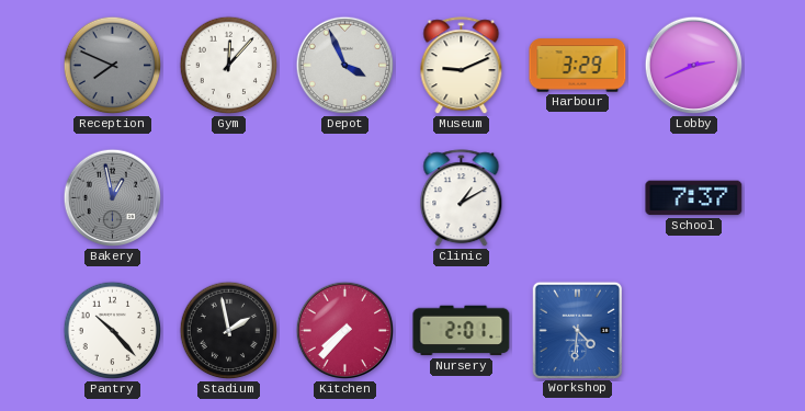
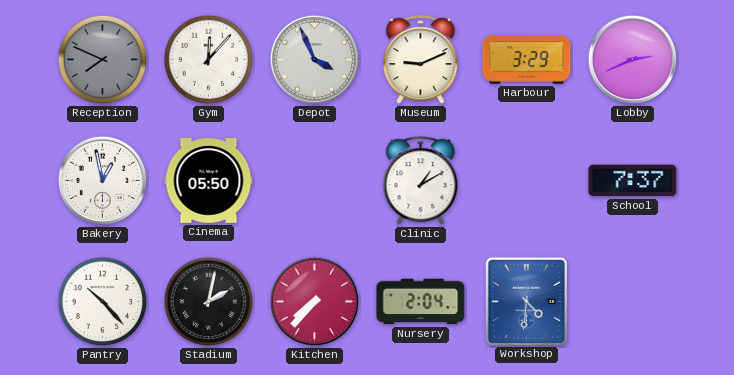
Bakery dial: grey -> white
Cinema: none -> 05:50
Stadium: 1:58 -> 2:02
Nursery: 2:01 -> 2:04
